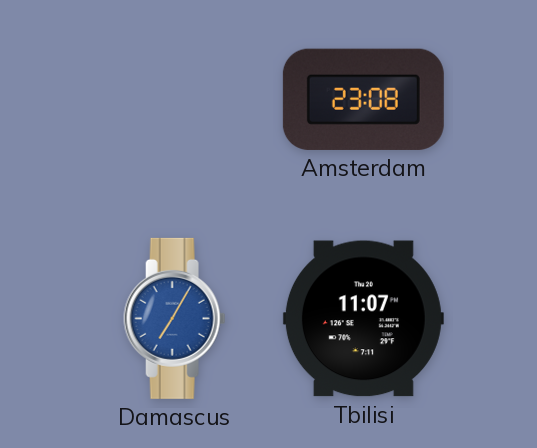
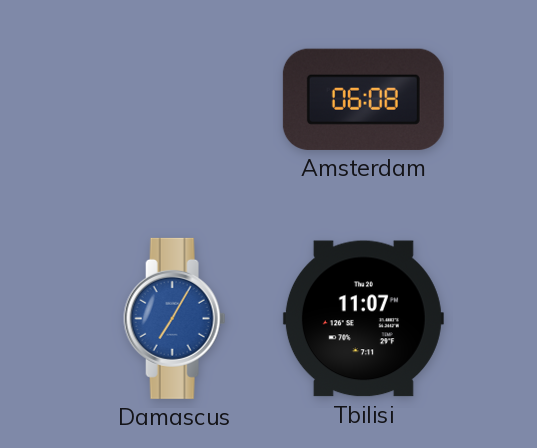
Amsterdam: 23:08 -> 06:08
